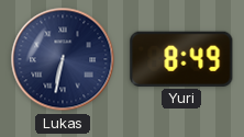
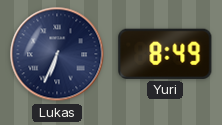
Lukas: 6:32 -> 6:34
